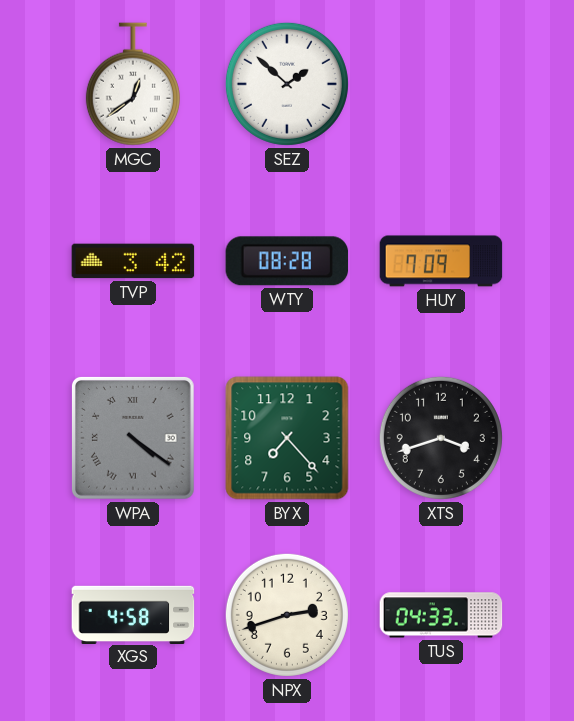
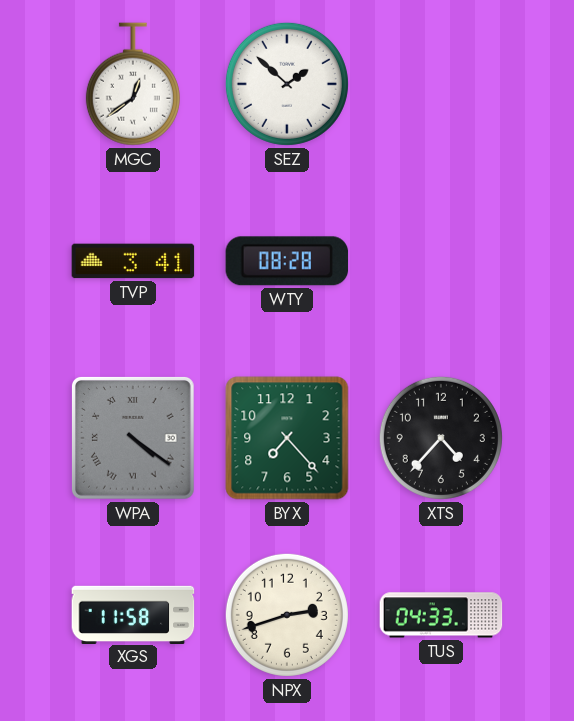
TVP: 3:42 -> 3:41
HUY: 7:09 -> none
XTS: 3:42 -> 4:37
XGS: 4:58 -> 11:58
